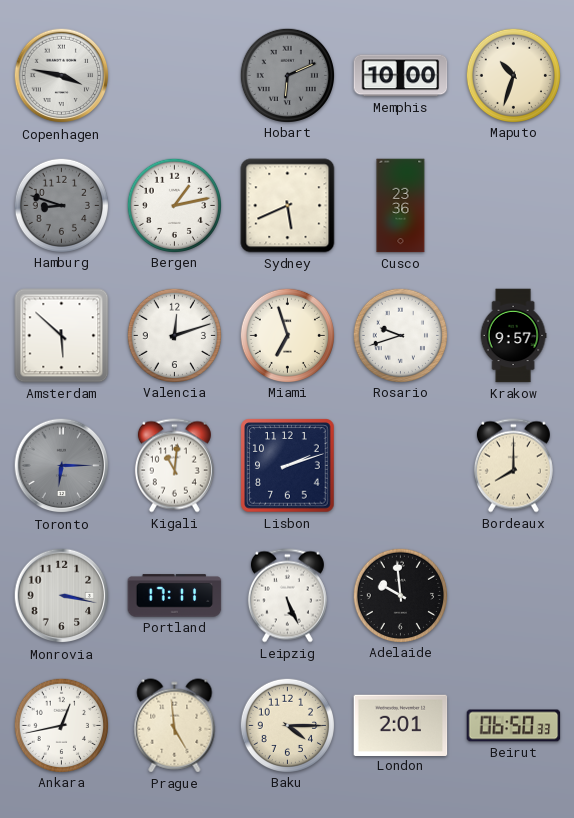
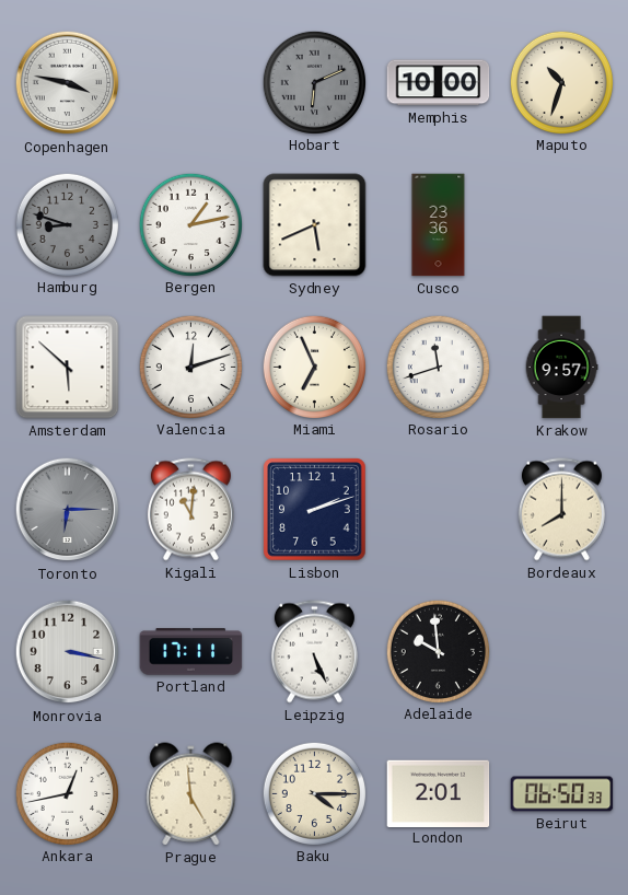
Miami: 6:57 -> 6:56
Rosario: 9:42 -> 11:42
